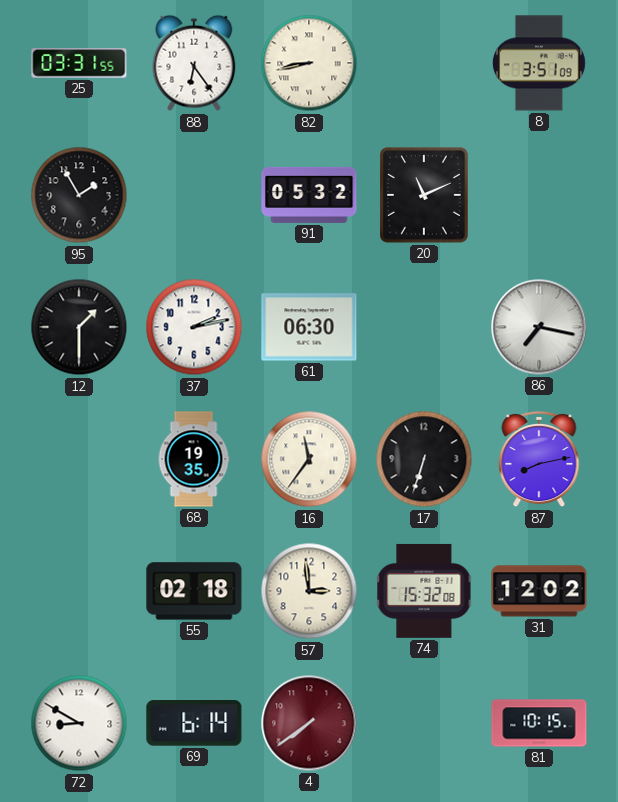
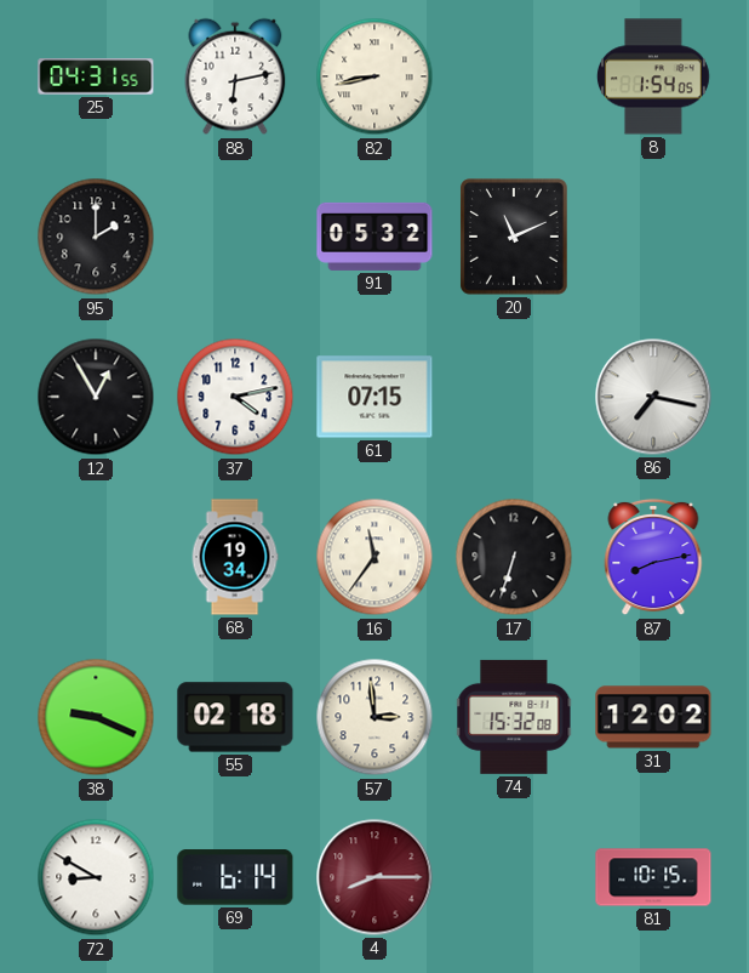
25: 03:31 -> 04:31
88: 6:24 -> 6:13
8: 3:51 -> 1:54
95: 1:55 -> 2:00
12: 1:30 -> 12:55
37: 2:13 -> 4:13
61: 06:30 -> 07:15
68: 19:35 -> 19:34
38: none -> 9:19
4: 7:39 -> 8:15
